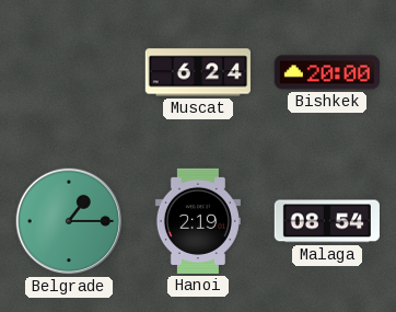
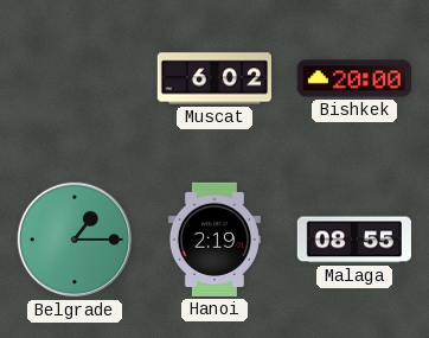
Muscat: 6:24 -> 6:02
Malaga: 08:54 -> 08:55
